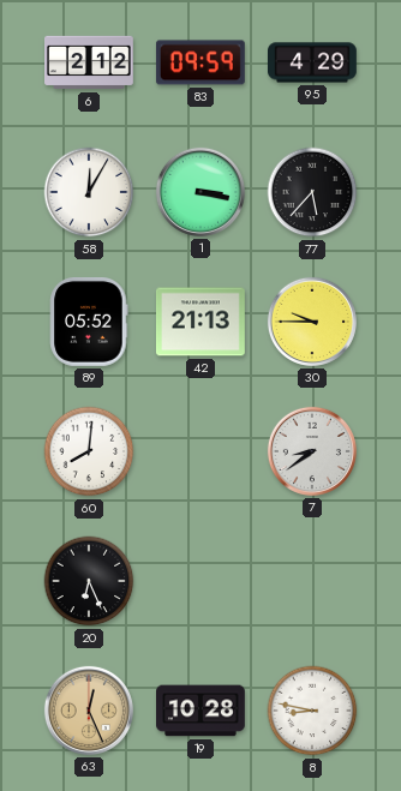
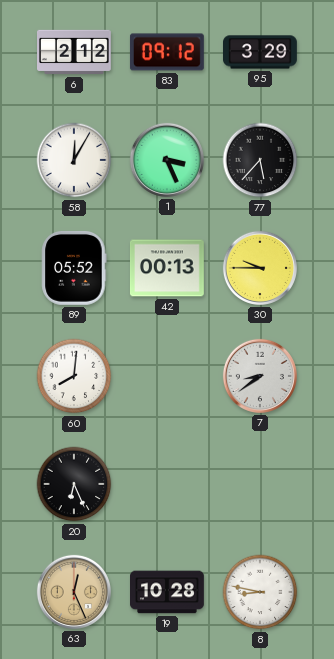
83: 09:59 -> 09:12
95: 4:29 -> 3:29
1: 3:17 -> 3:26
42: 21:13 -> 00:13
